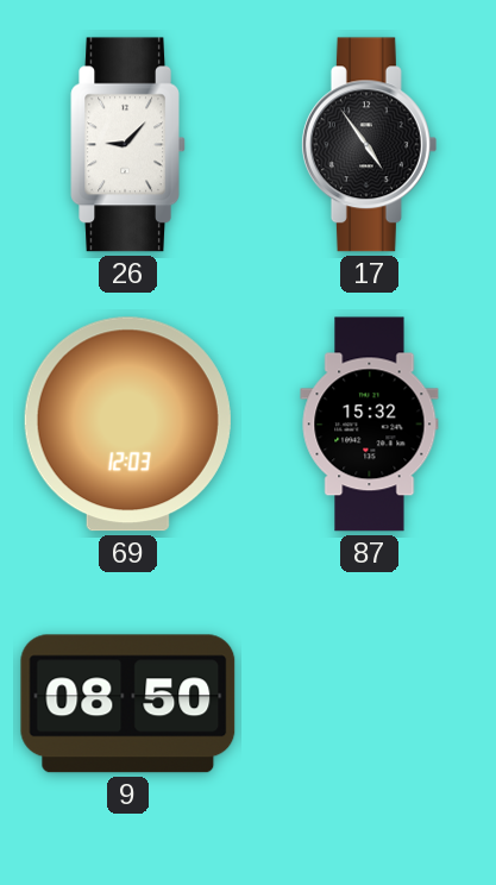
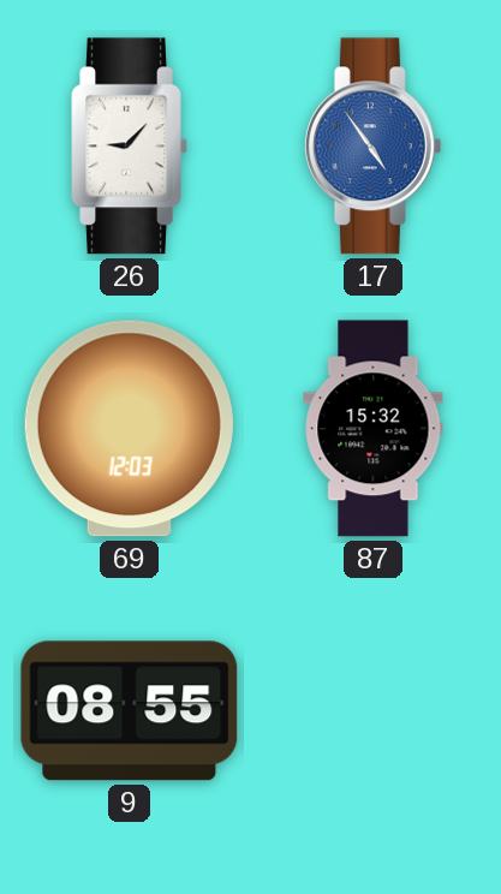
17 dial: black -> blue
9: 08:50 -> 08:55
